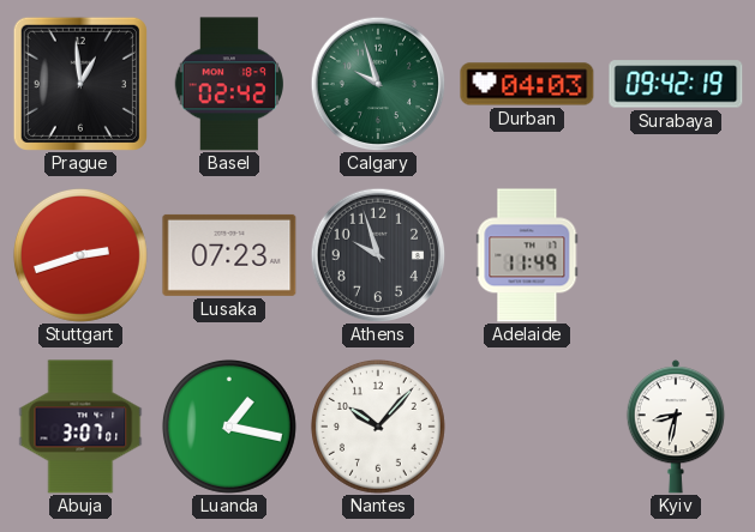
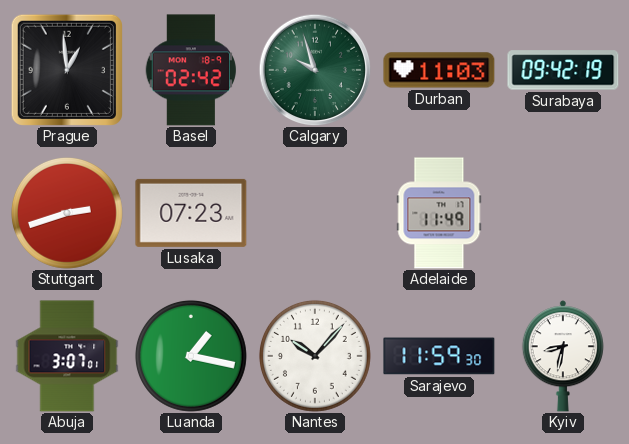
Durban: 04:03 -> 11:03
Athens: 9:57 -> none
Sarajevo: none -> 11:59
